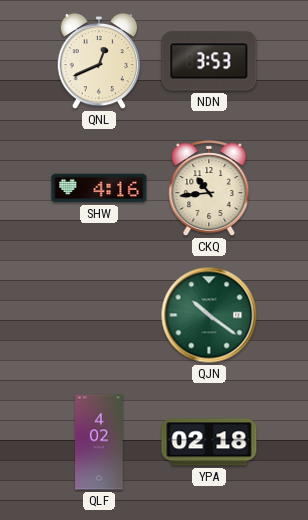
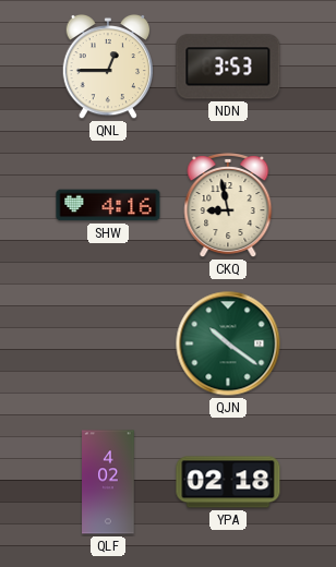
QNL: 12:41 -> 12:45
CKQ: 10:44 -> 8:58
